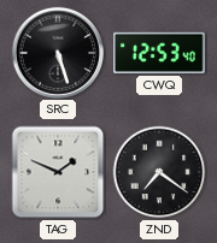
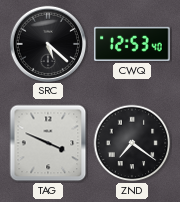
SRC: 5:27 -> 5:22
TAG: 1:49 -> 3:49
